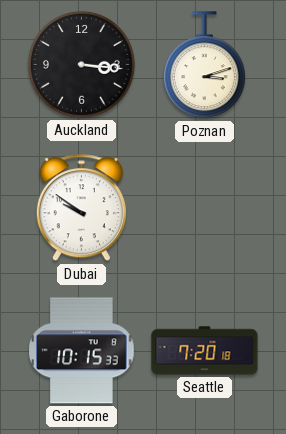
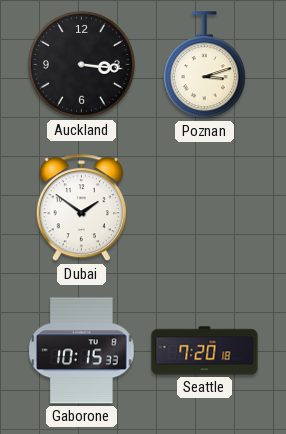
Dubai: 9:51 -> 1:51
